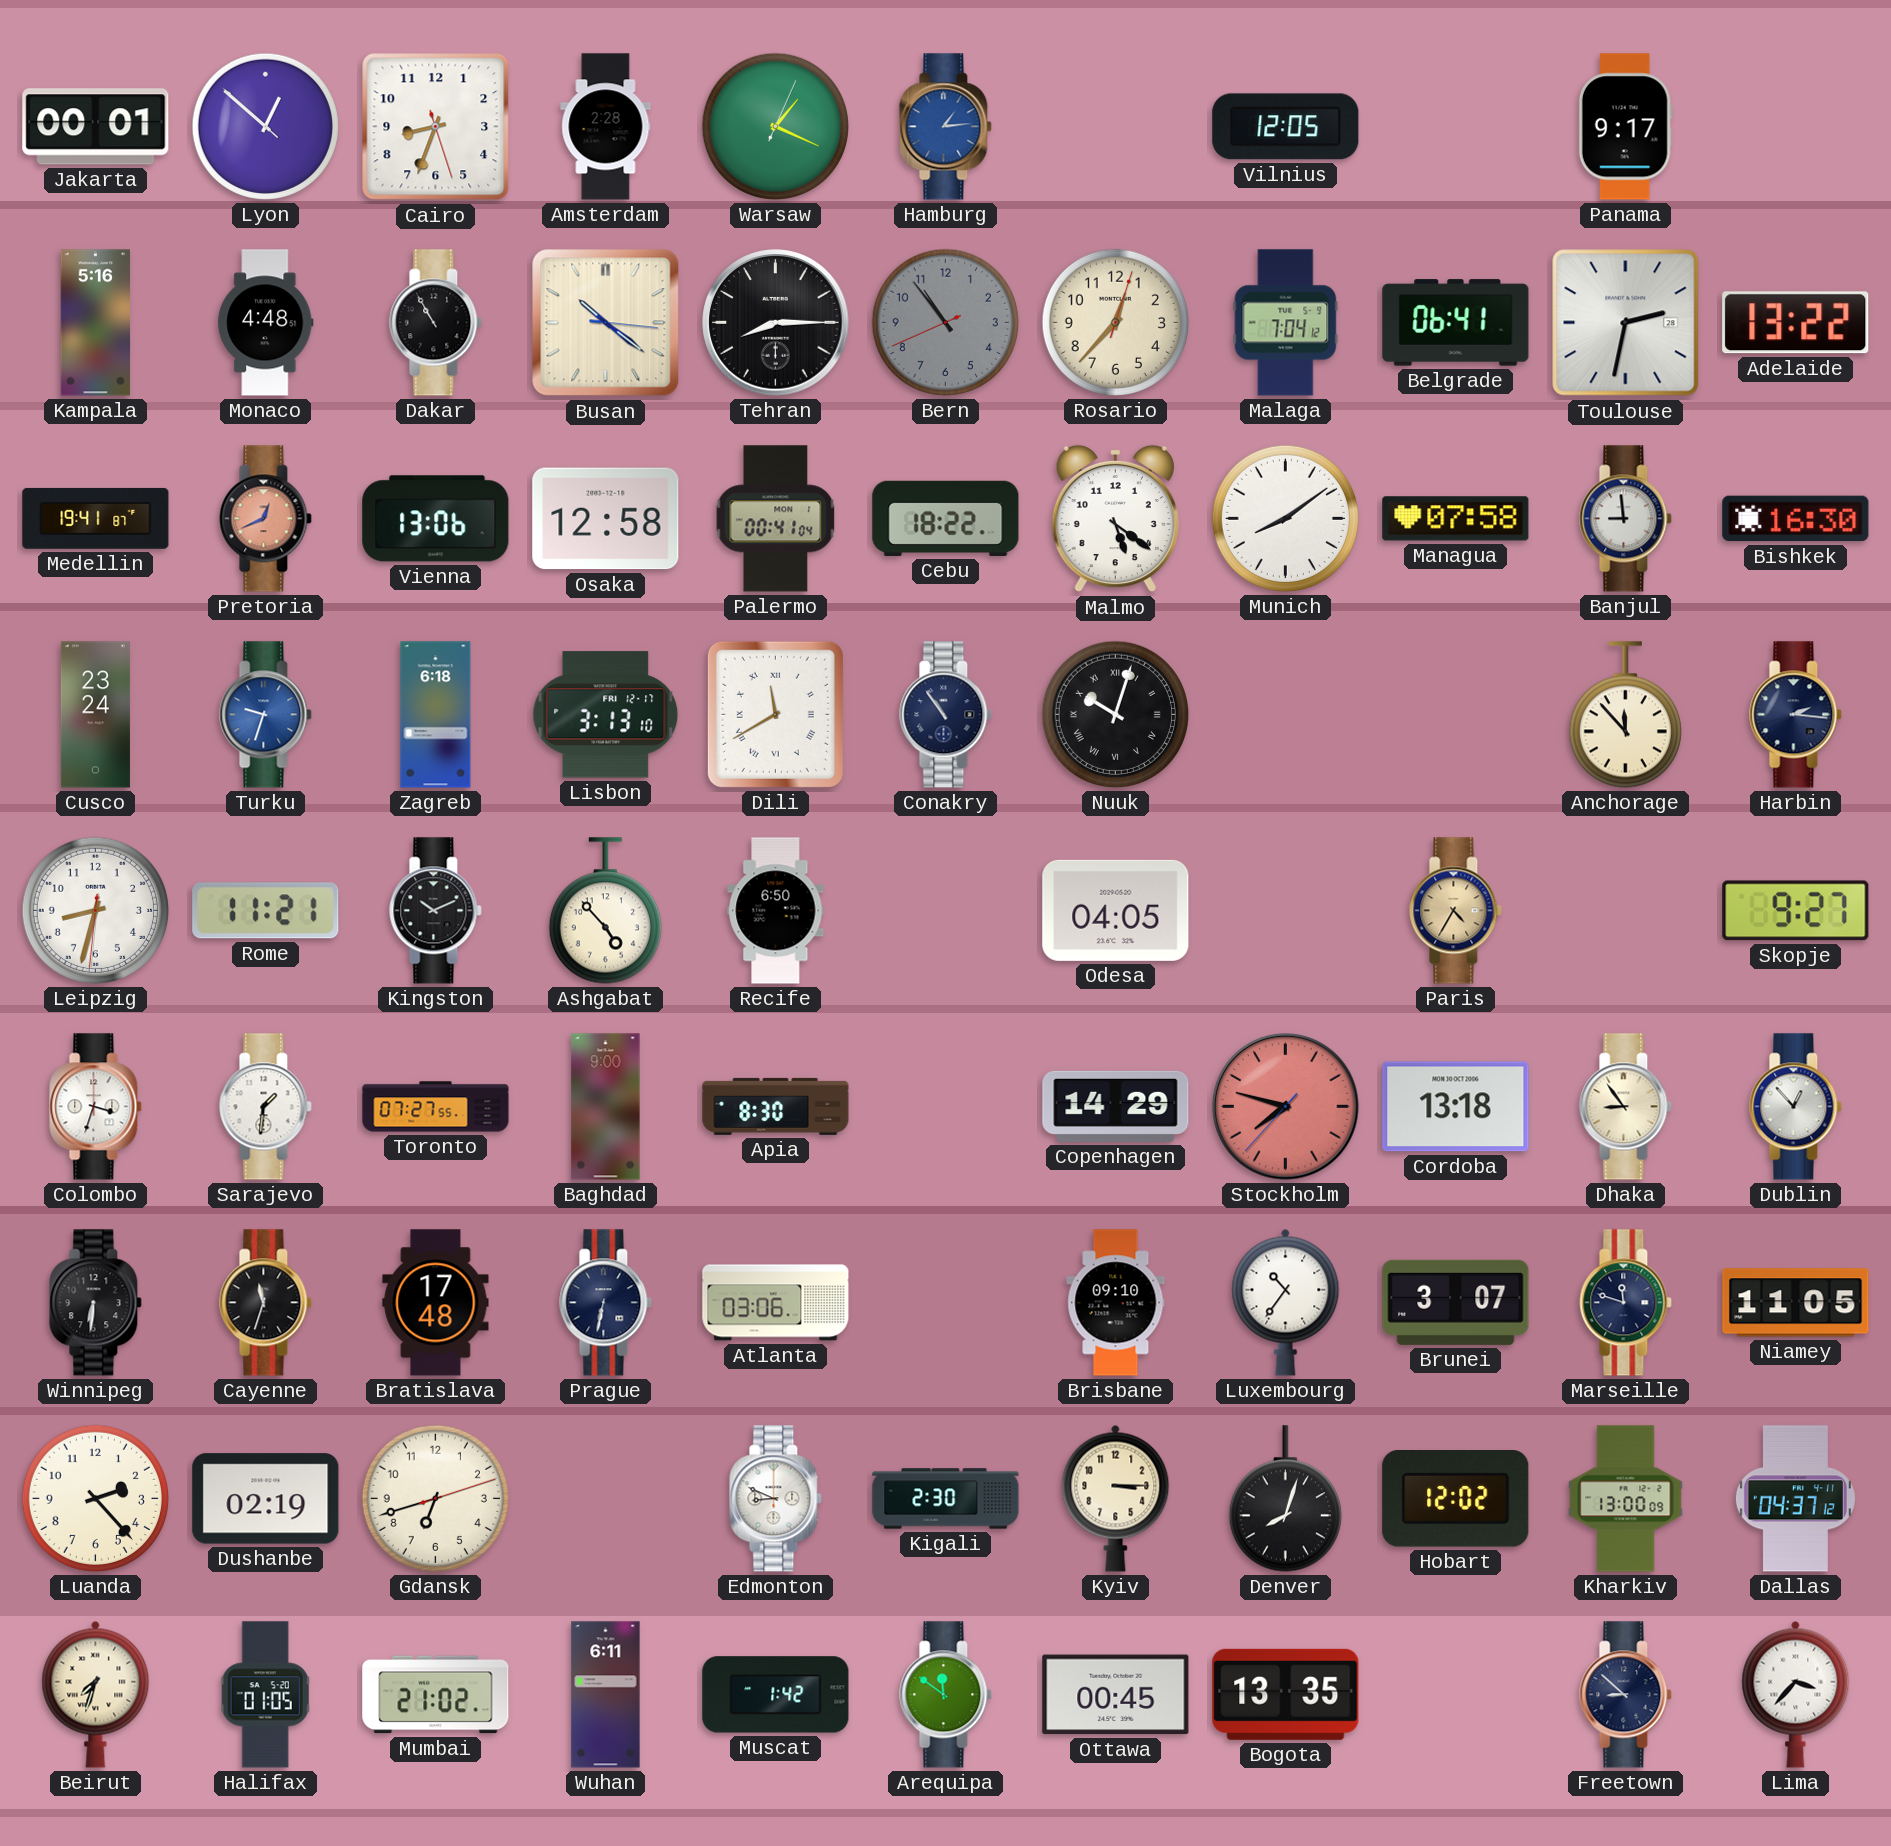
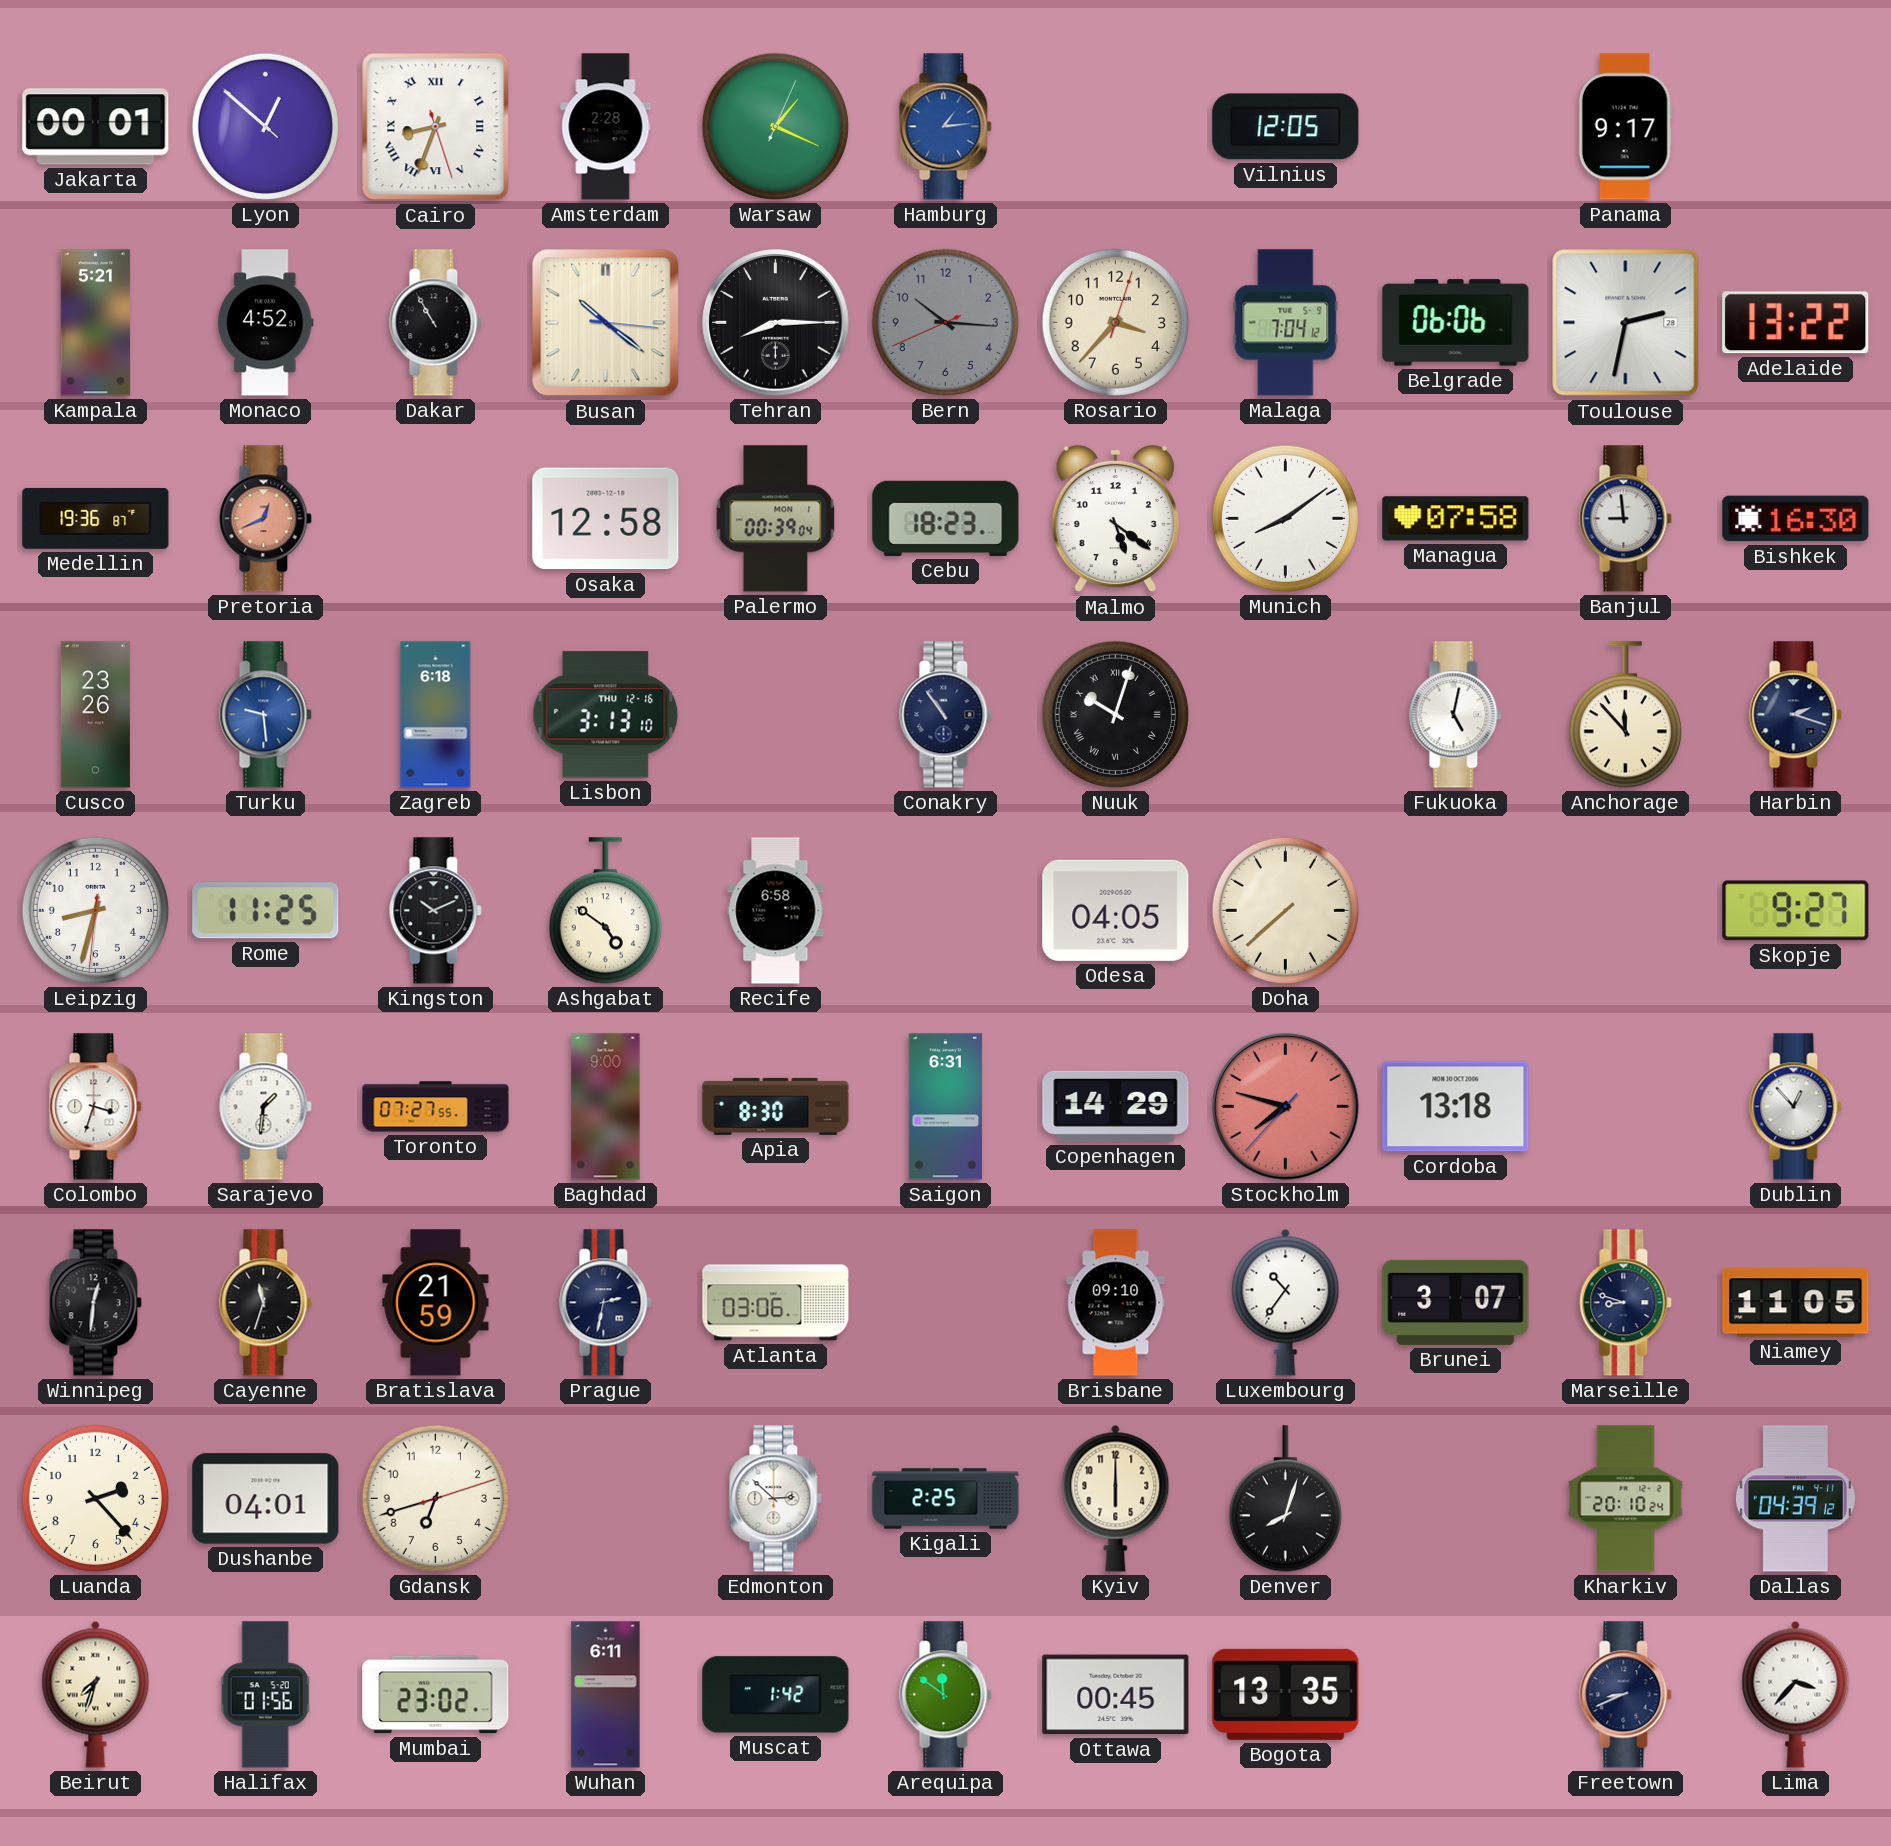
Cairo numerals: Arabic -> Roman
Kampala: 5:16 -> 5:21
Monaco: 4:48 -> 4:52
Bern: 10:53 -> 10:15
Rosario: 12:37 -> 3:37
Belgrade: 06:41 -> 06:06
Medellin: 19:41 -> 19:36
Vienna: 13:06 -> none
Palermo: 00:41 -> 00:39
Cebu: 18:22 -> 18:23
Cusco: 23:24 -> 23:26
Turku: 9:33 -> 9:29
Lisbon date: FRI 12-17 -> THU 12-16
Dili: 11:40 -> none
Fukuoka: none -> 5:02
Harbin: 2:16 -> 2:18
Rome: 11:21 -> 11:25
Ashgabat: 4:53 -> 4:51
Recife: 6:50 -> 6:58
Doha: none -> 7:38
Paris: 4:35 -> none
Saigon: none -> 6:31
Dhaka: 8:54 -> none
Winnipeg: 6:31 -> 12:31
Bratislava: 17:48 -> 21:59
Prague: 6:32 -> 2:32
Marseille: 11:48 -> 8:48
Dushanbe: 02:19 -> 04:01
Edmonton: 8:49 -> 2:52
Kigali: 2:30 -> 2:25
Kyiv: 3:15 -> 6:00
Hobart: 12:02 -> none
Kharkiv: 13:00 -> 20:10
Dallas: 04:37 -> 04:39
Halifax: 01:05 -> 01:56
Mumbai: 21:02 -> 23:02
Freetown: 8:52 -> 8:41
